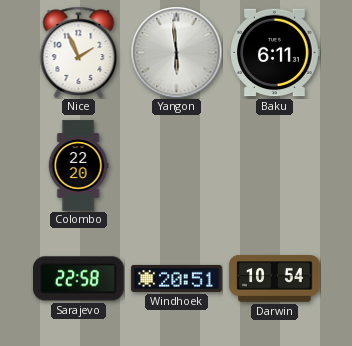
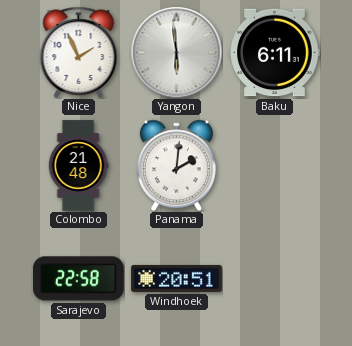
Colombo: 22:20 -> 21:48
Panama: none -> 2:01
Darwin: 10:54 -> none
